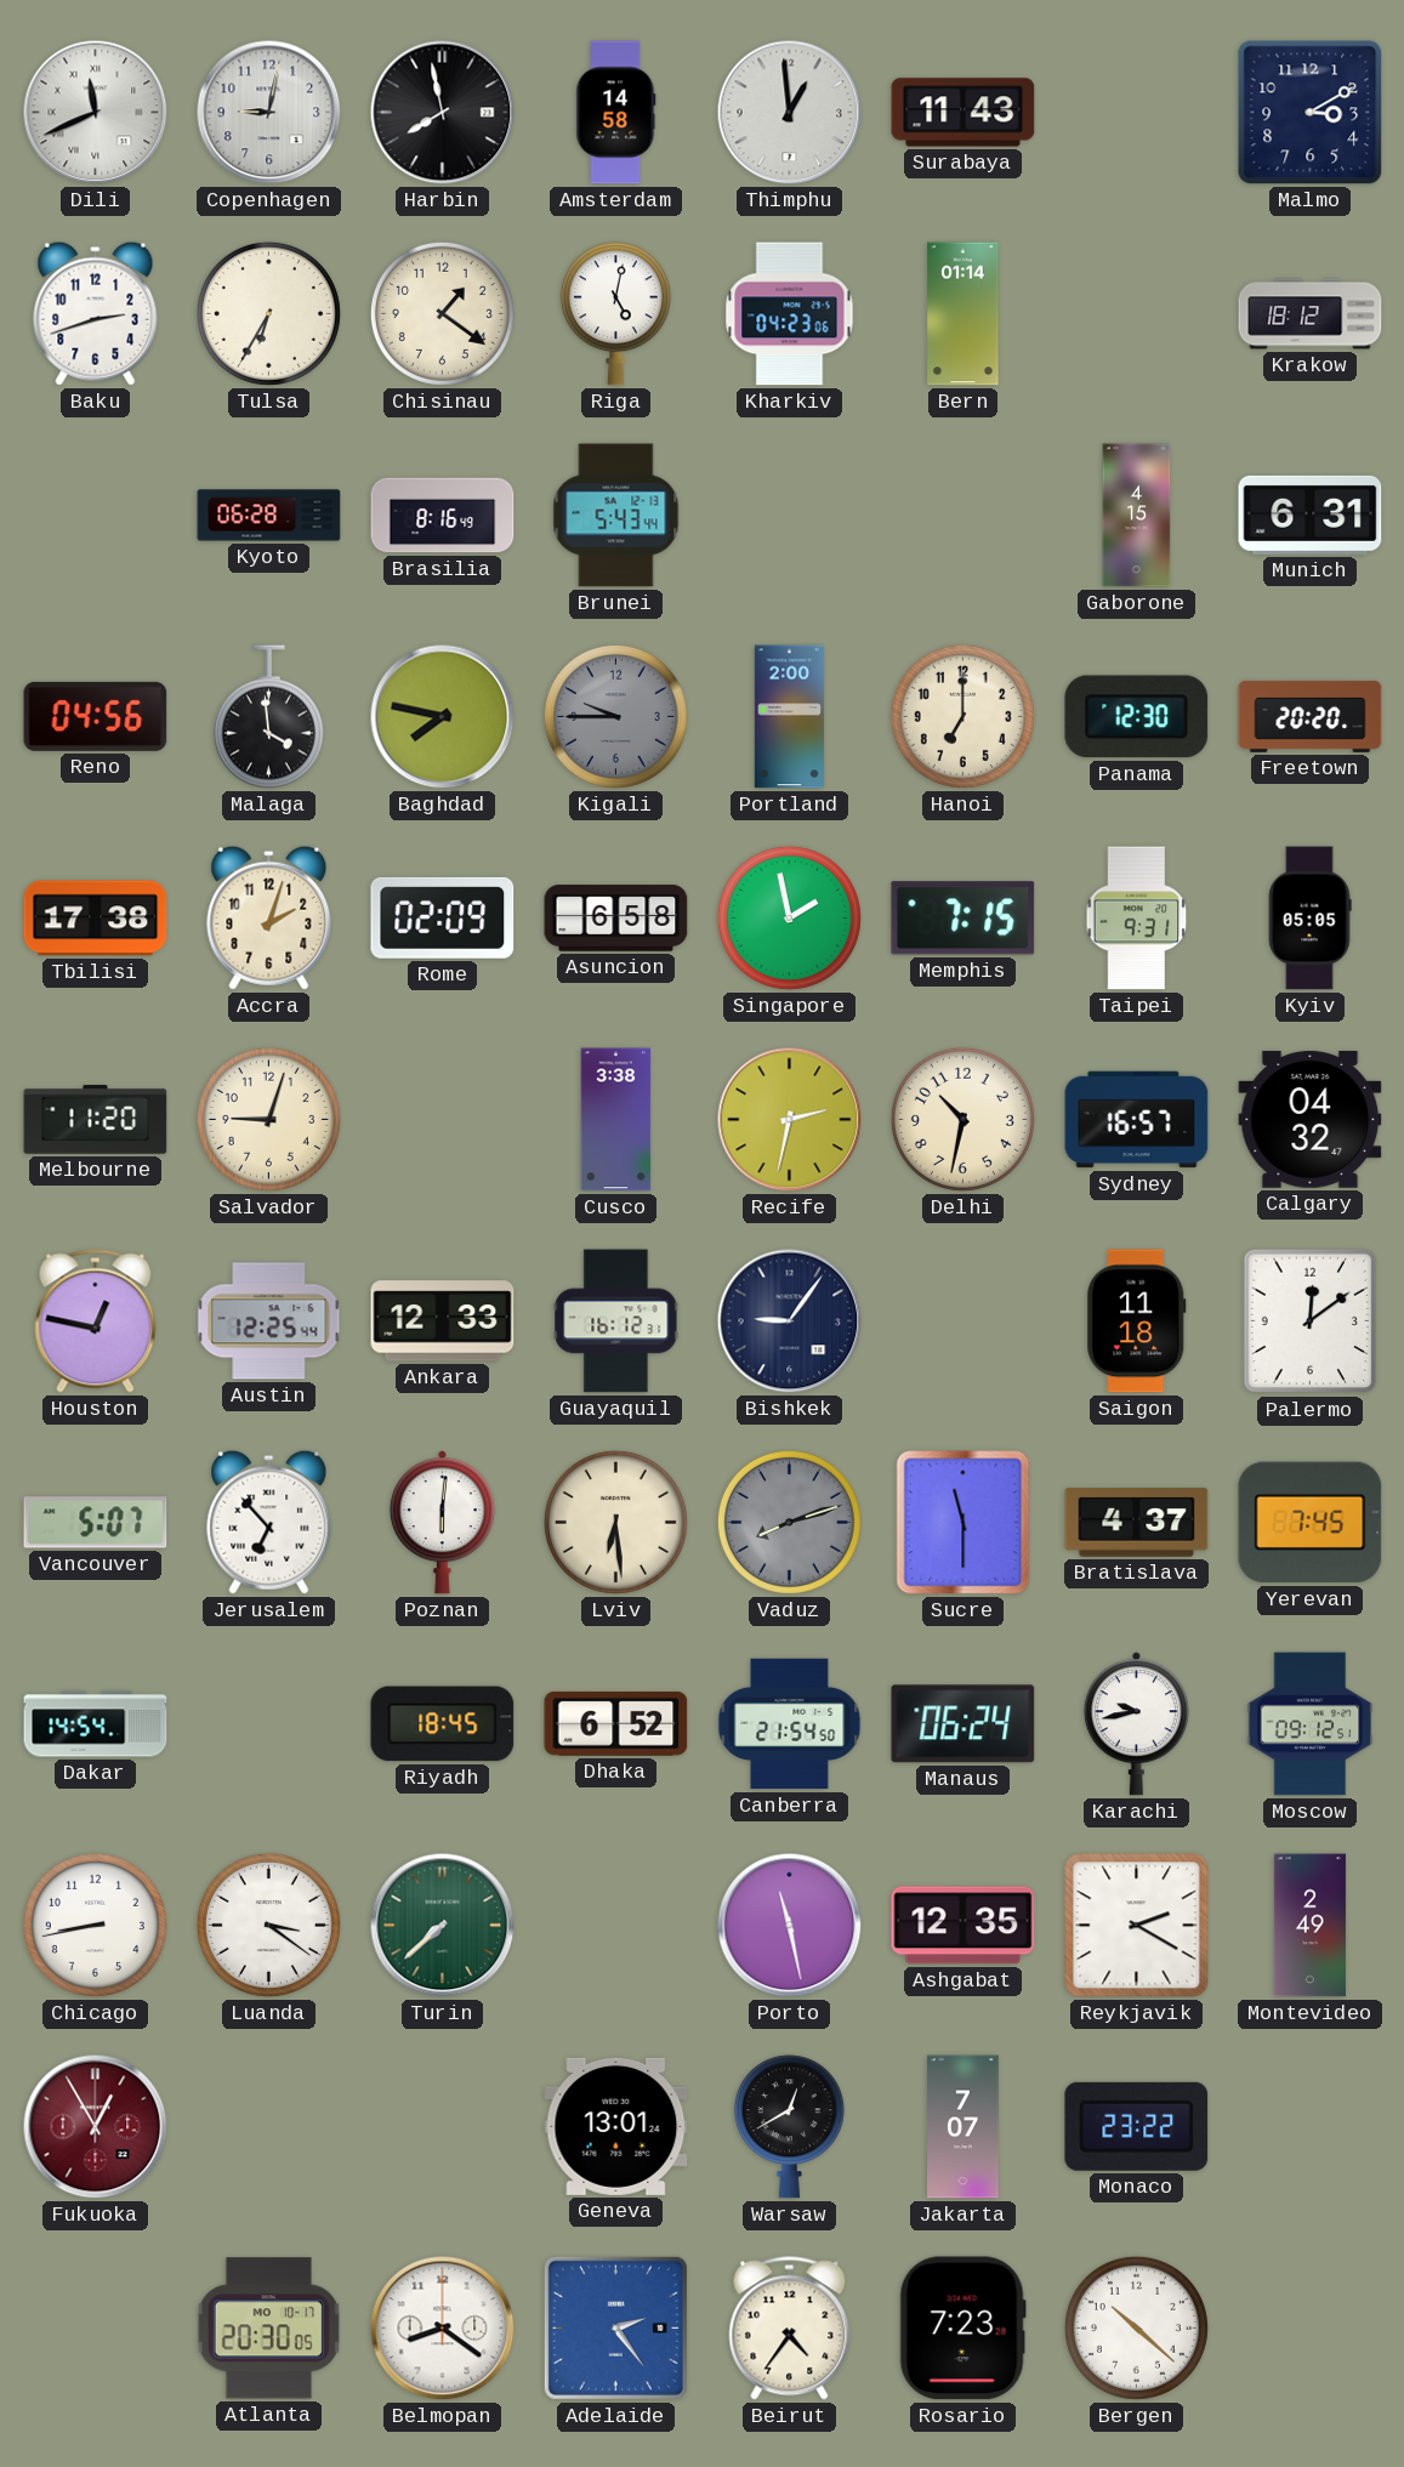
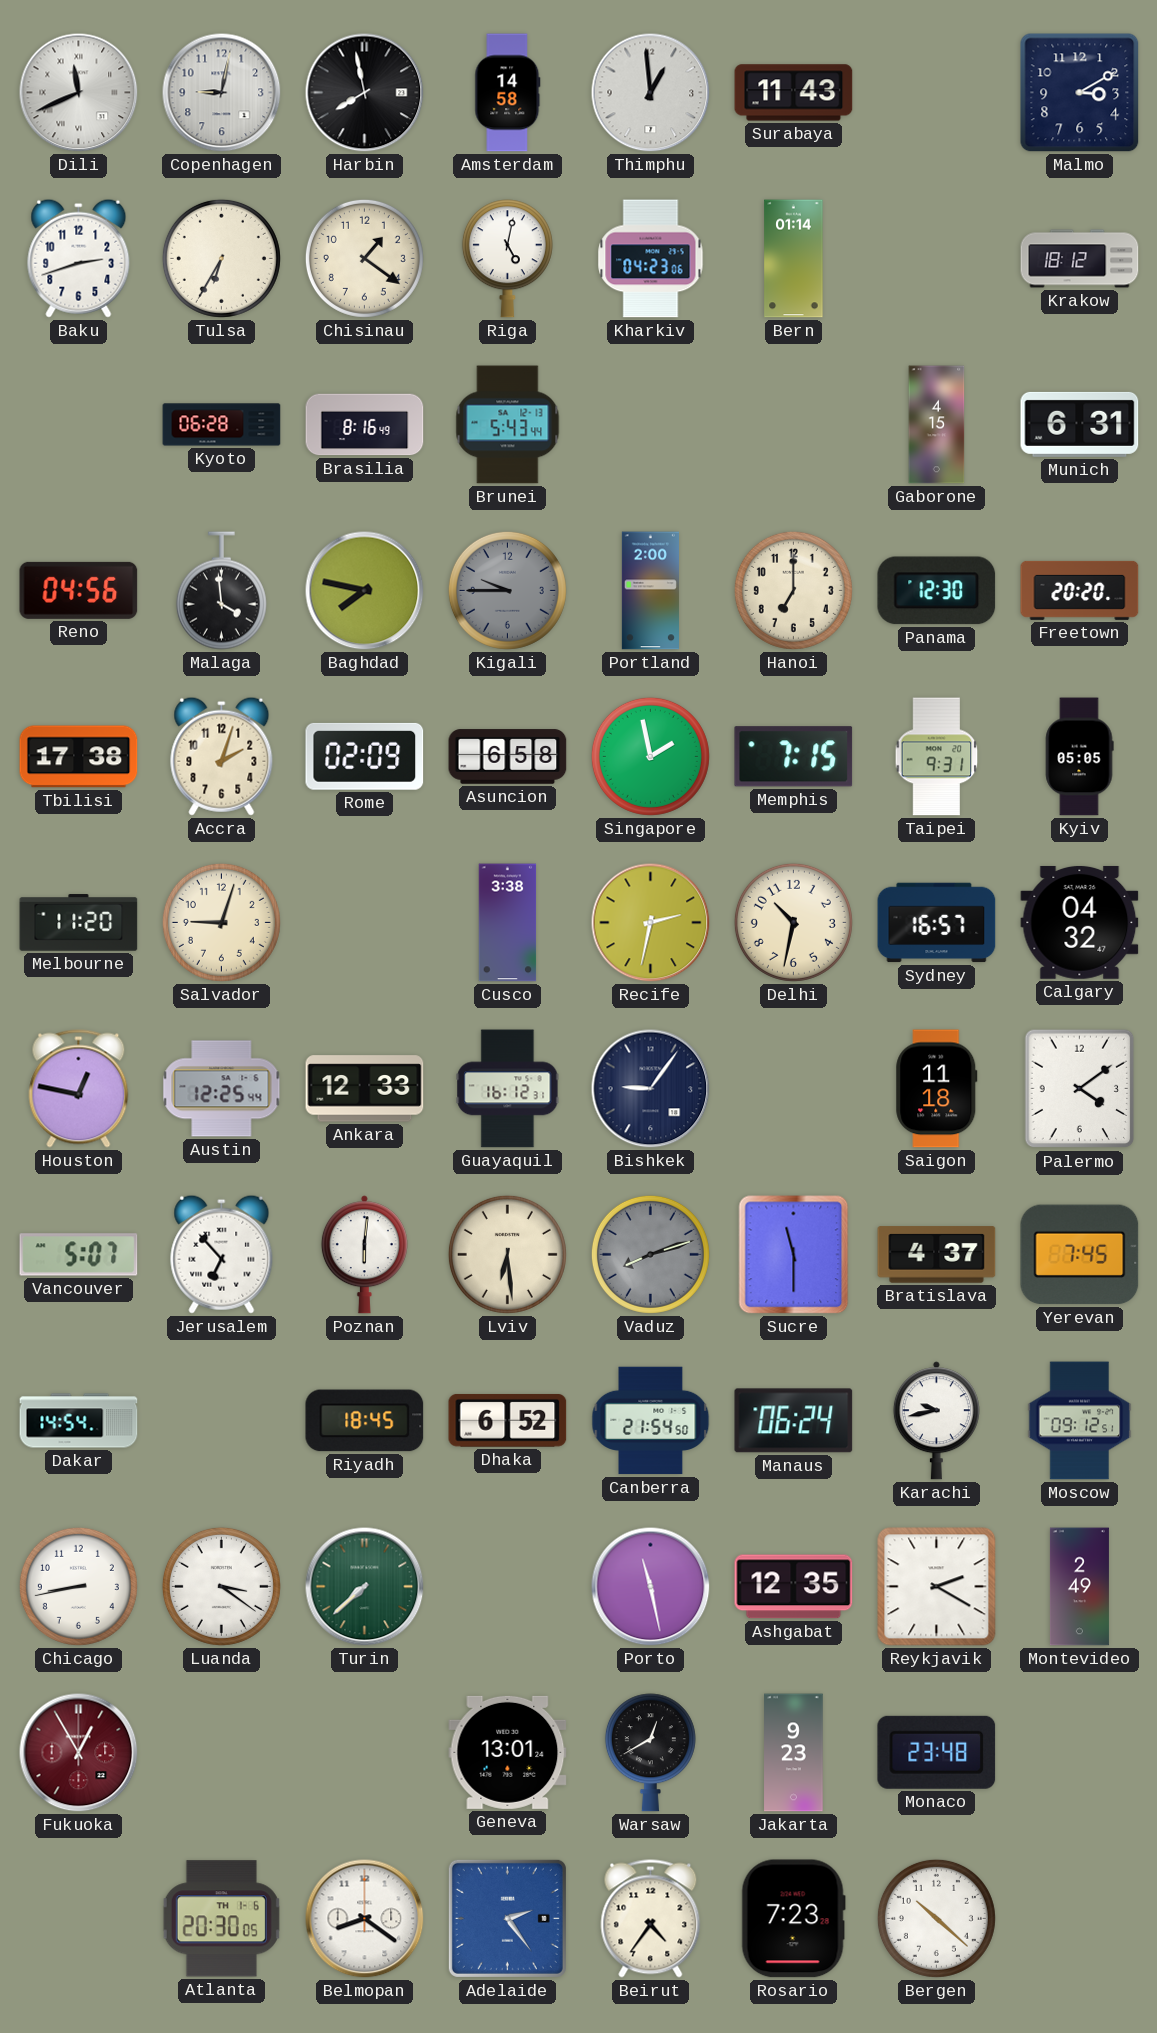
Palermo: 12:09 -> 4:09
Jakarta: 7:07 -> 9:23
Monaco: 23:22 -> 23:48
Atlanta date: MO 10-17 -> TH 1-6
